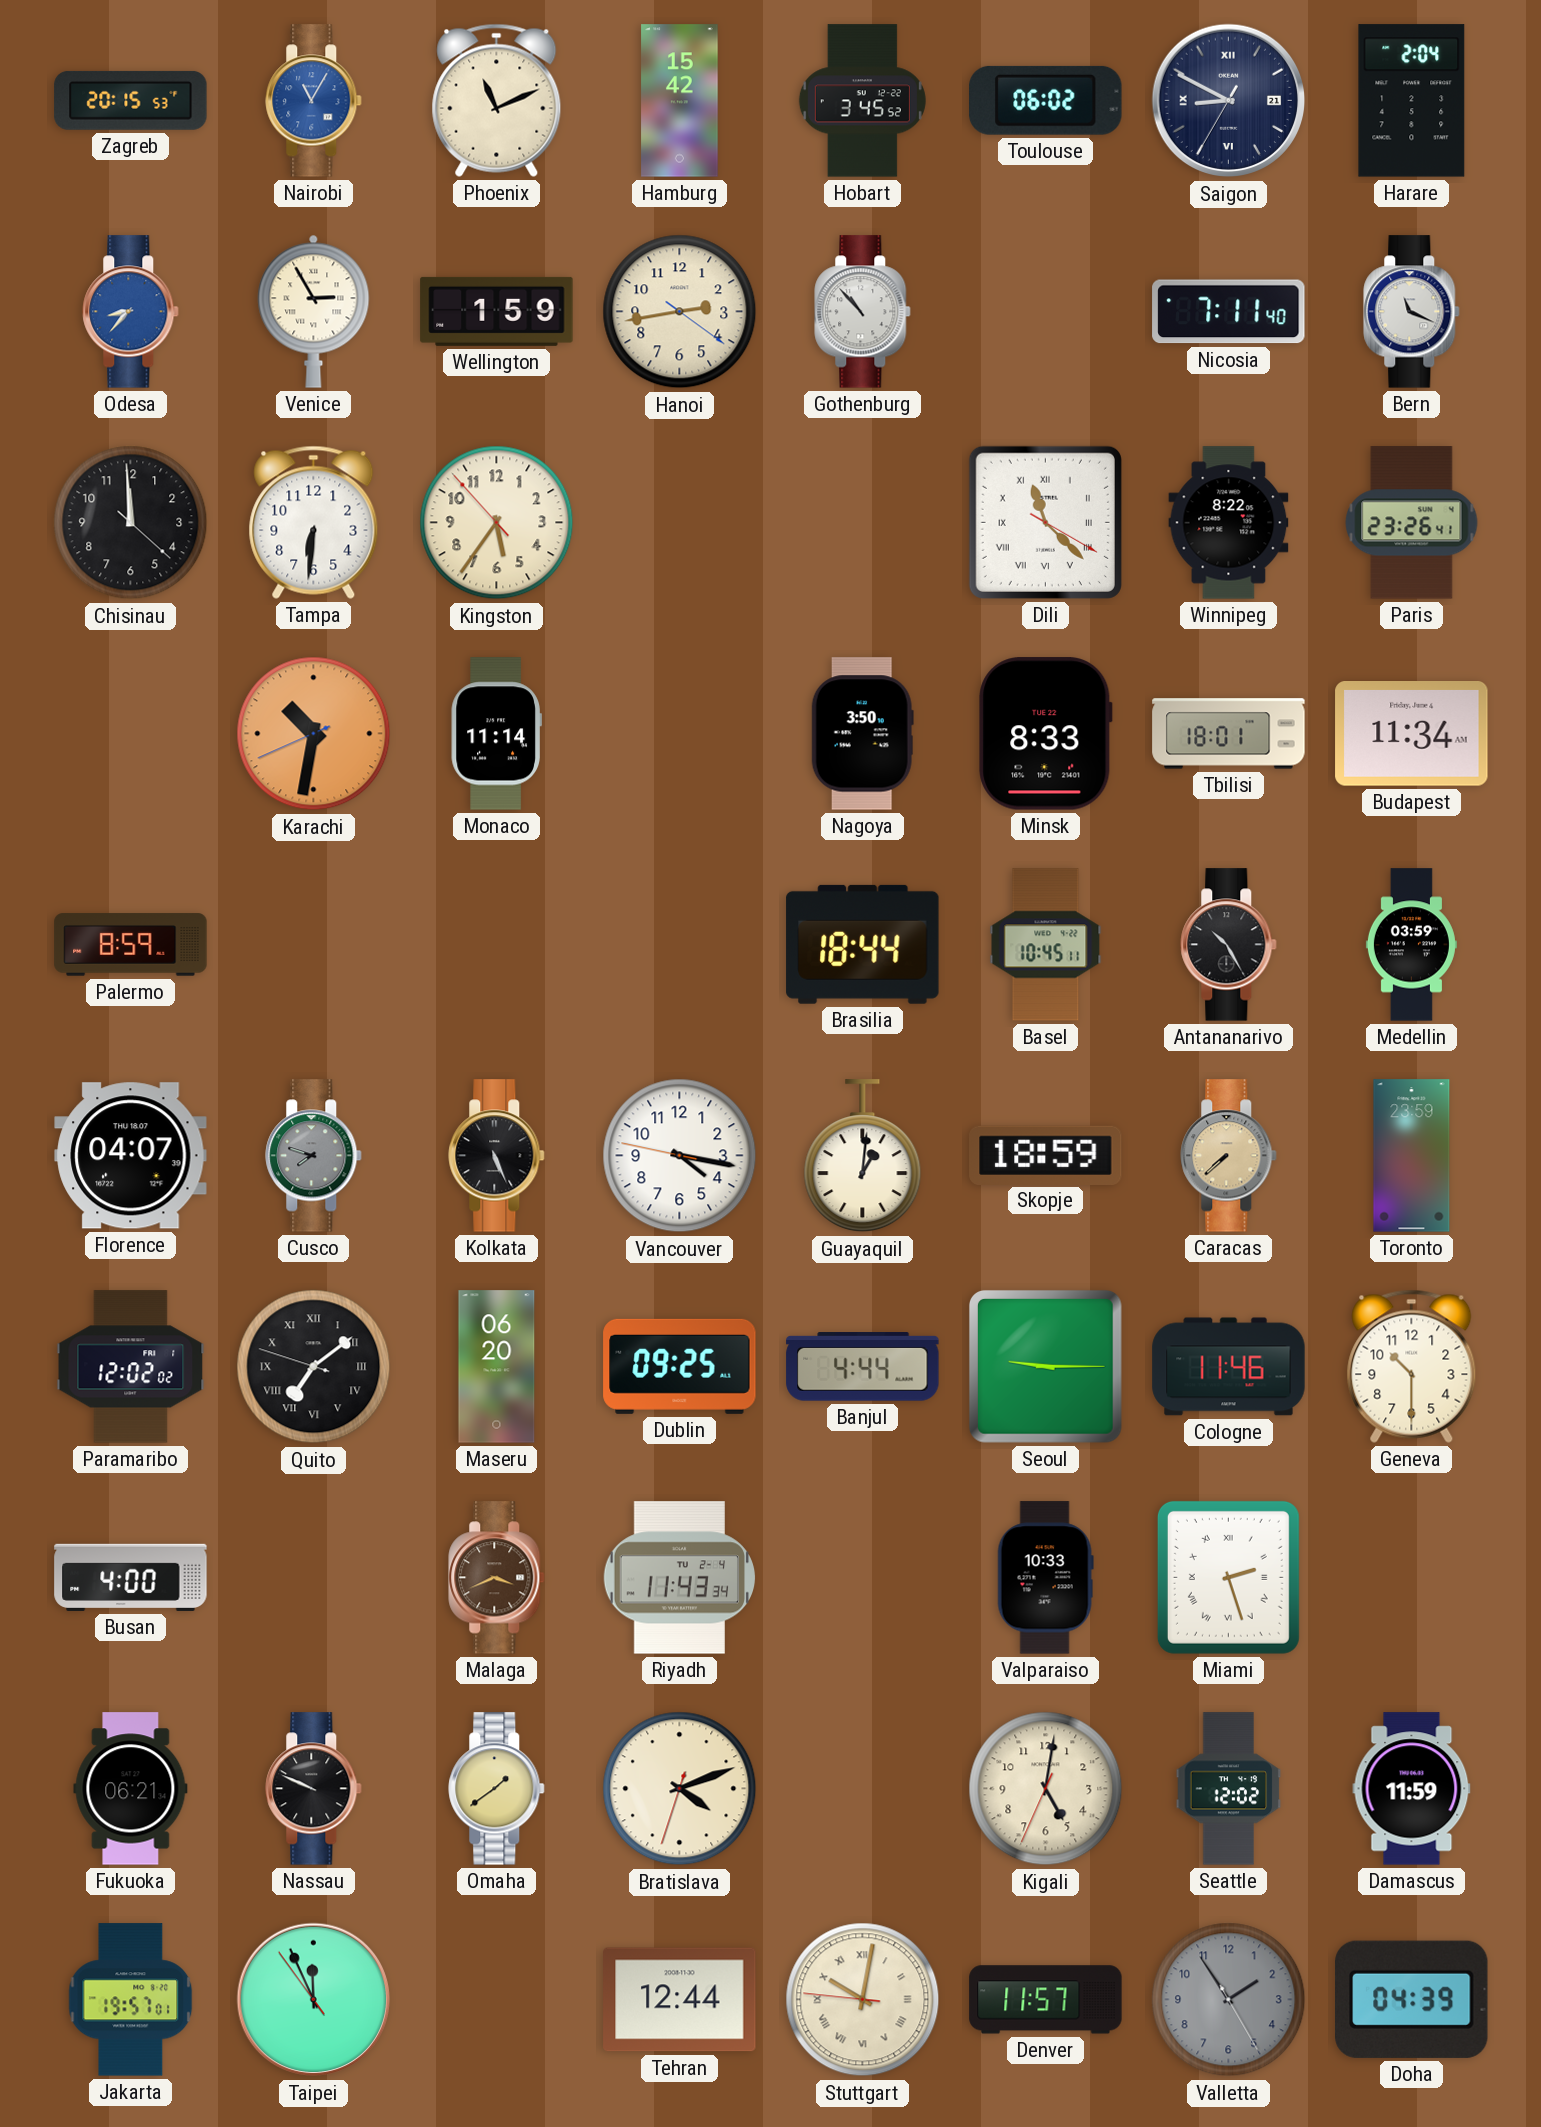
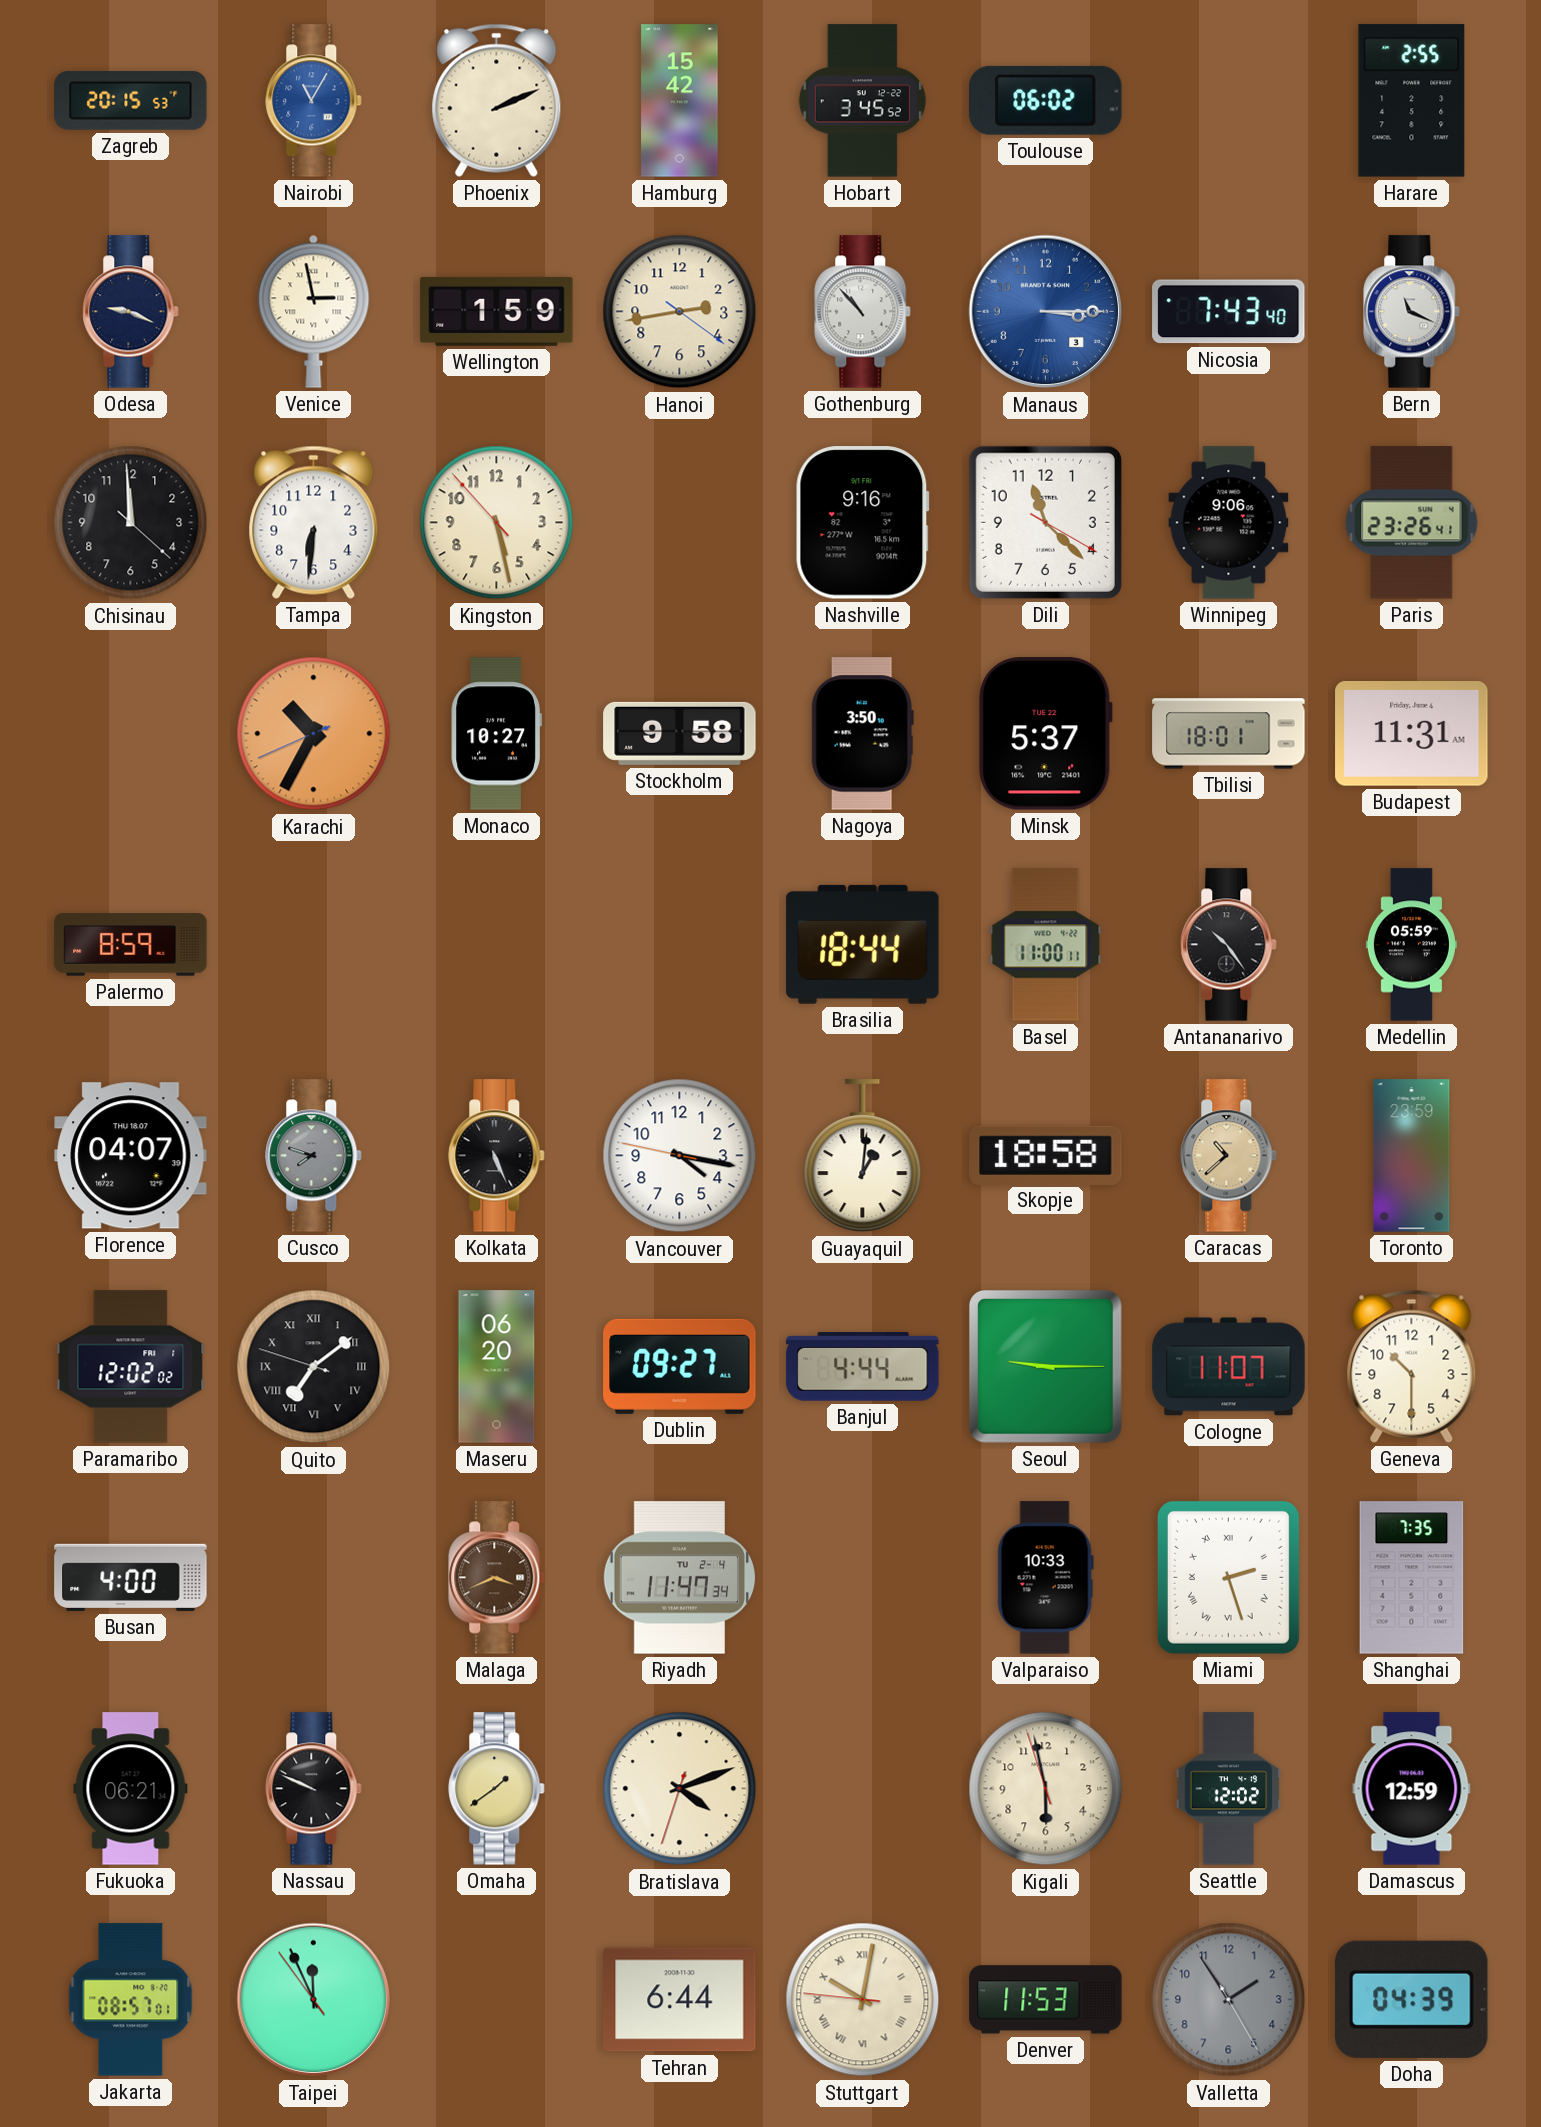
Phoenix: 11:11 -> 2:11
Saigon: 8:49 -> none
Harare: 2:04 -> 2:55
Odesa: 8:37 -> 9:19
Odesa dial: blue -> navy
Venice: 2:55 -> 2:58
Manaus: none -> 3:15
Nicosia: 7:11 -> 7:43
Kingston: 5:35 -> 5:27
Nashville: none -> 9:16
Dili numerals: Roman -> Arabic
Winnipeg: 8:22 -> 9:06
Karachi: 10:31 -> 10:34
Monaco: 11:14 -> 10:27
Stockholm: none -> 9:58
Minsk: 8:33 -> 5:37
Budapest: 11:34 -> 11:31
Basel: 10:45 -> 11:00
Antananarivo: 10:25 -> 10:24
Medellin: 03:59 -> 05:59
Skopje: 18:59 -> 18:58
Caracas: 7:38 -> 10:38
Dublin: 09:25 -> 09:27
Cologne: 11:46 -> 11:07
Riyadh: 11:43 -> 11:47
Shanghai: none -> 7:35
Kigali: 5:01 -> 5:57
Damascus: 11:59 -> 12:59
Jakarta: 19:57 -> 08:57
Tehran: 12:44 -> 6:44
Denver: 11:57 -> 11:53
